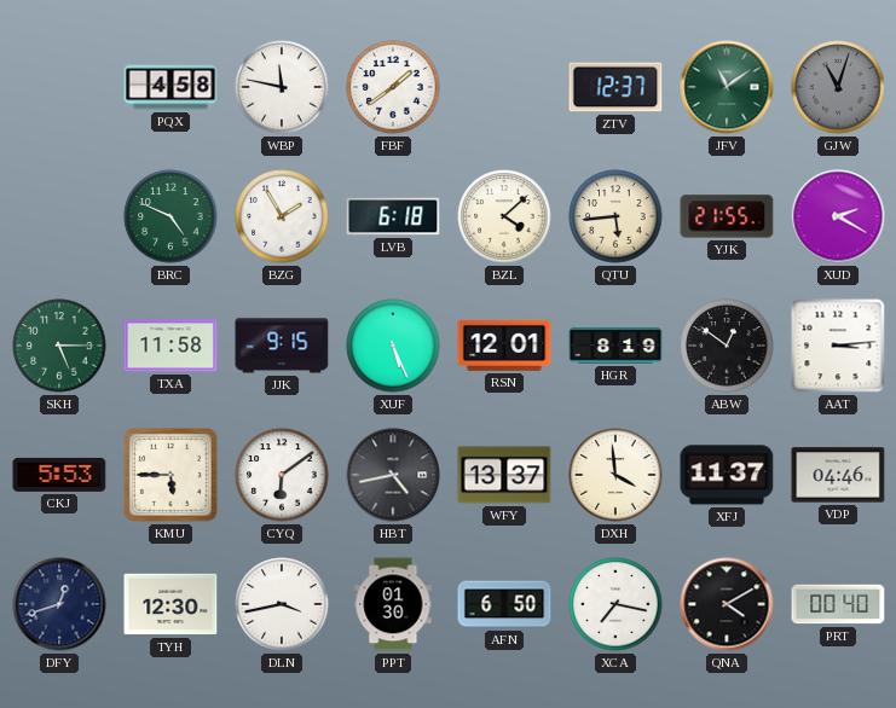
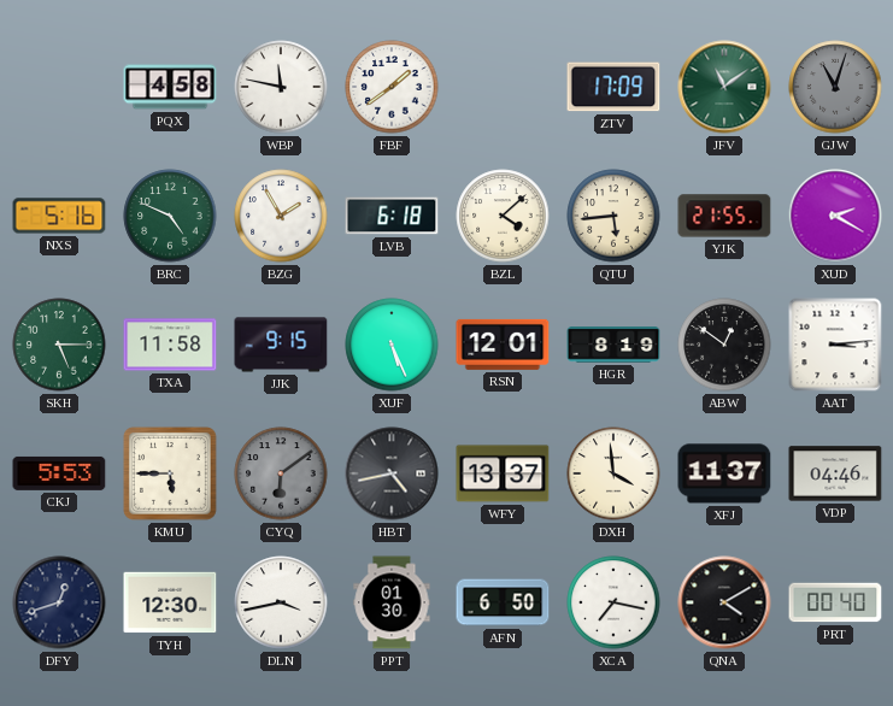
ZTV: 12:37 -> 17:09
NXS: none -> 5:16
CYQ dial: white -> grey
